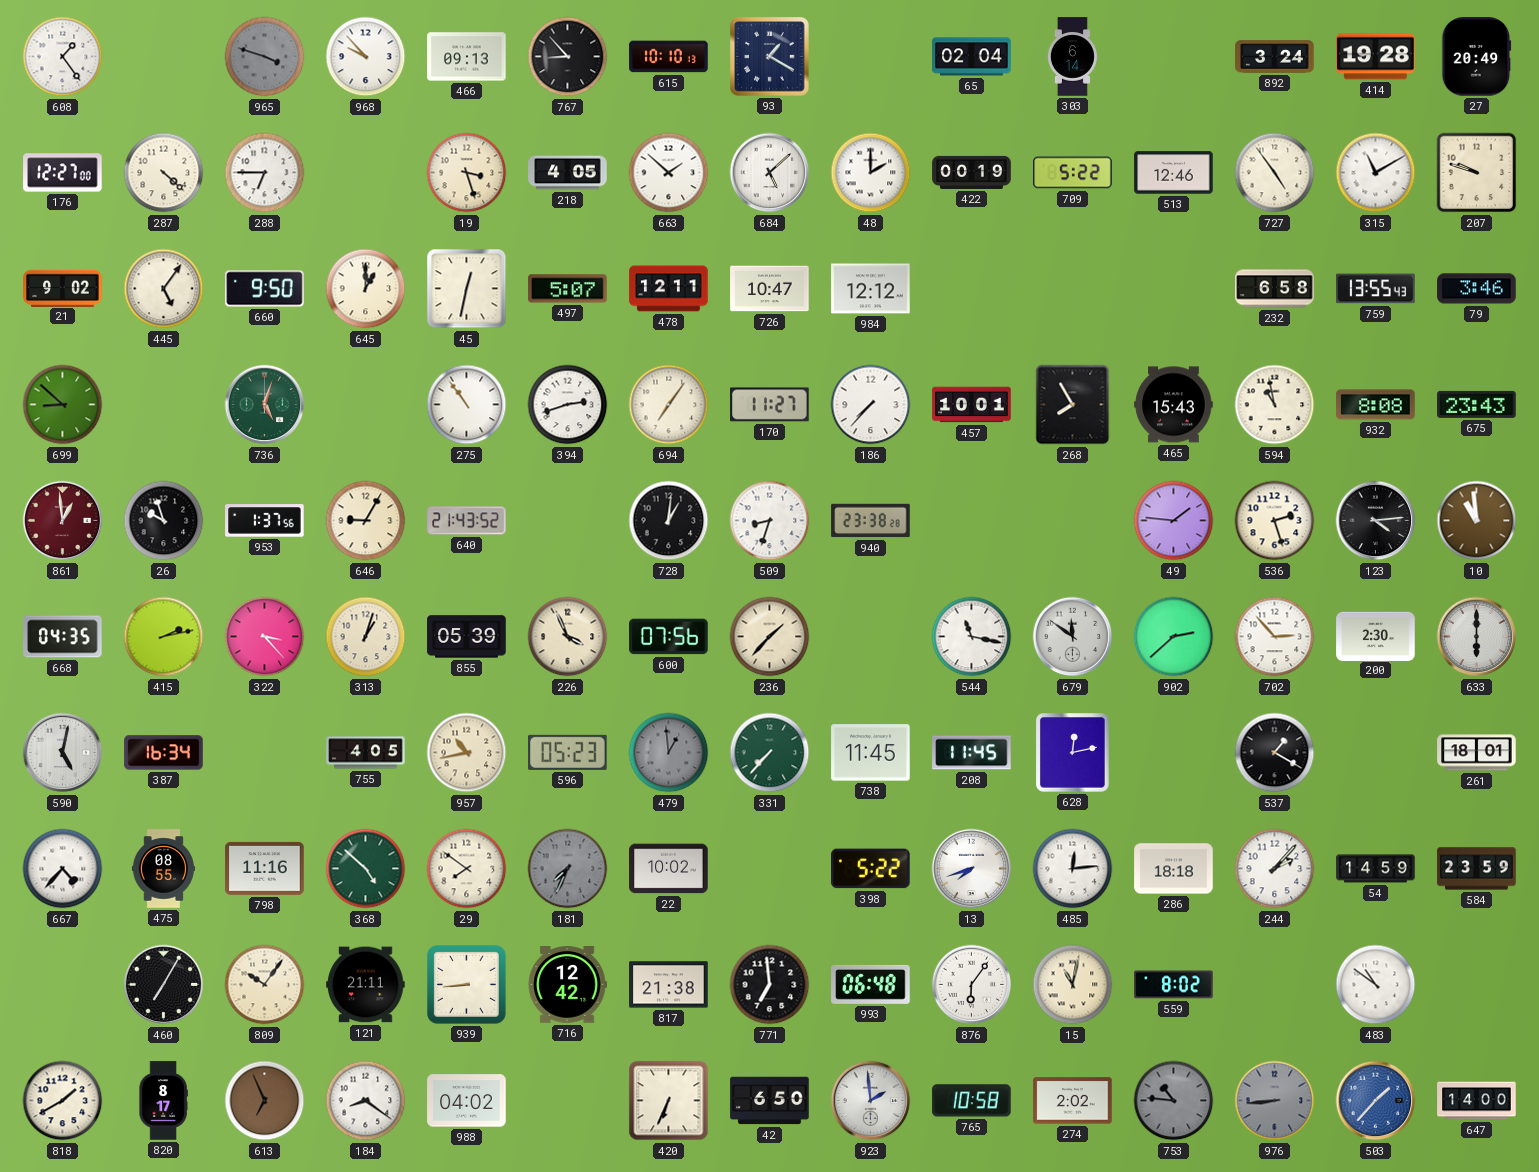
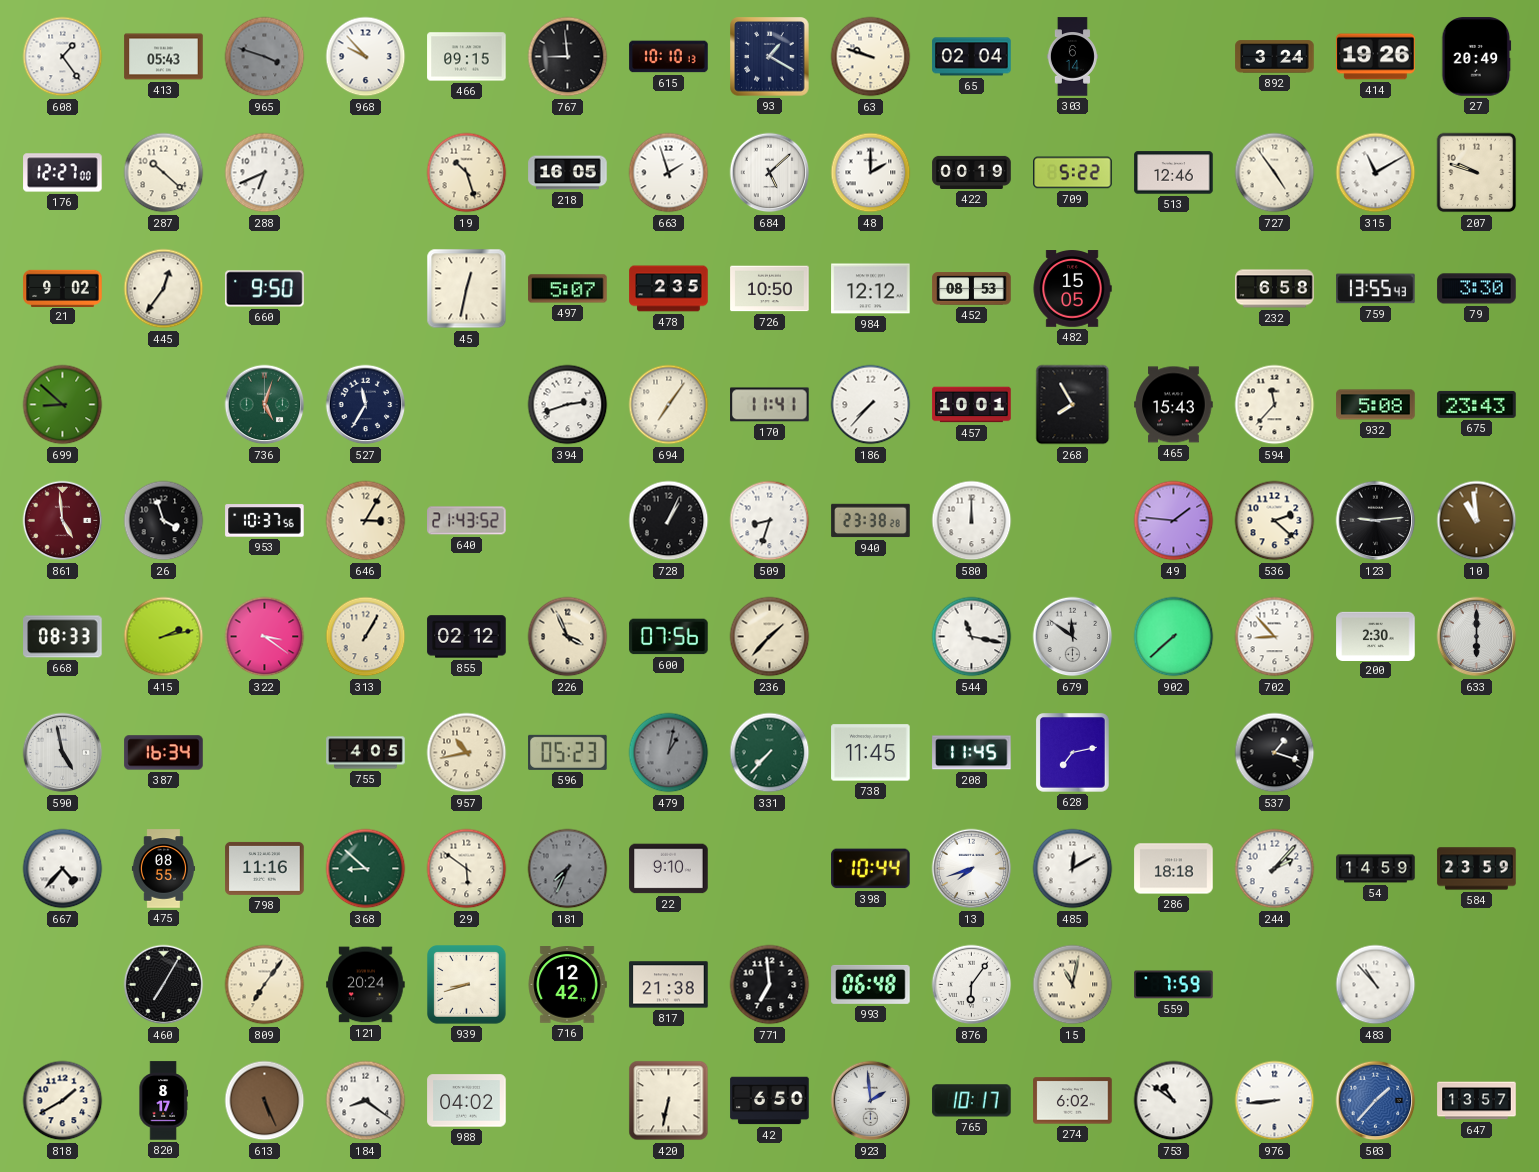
413: none -> 05:43
466: 09:13 -> 09:15
767: 8:53 -> 8:59
63: none -> 9:48
414: 19:28 -> 19:26
287: 4:22 -> 10:22
288: 6:45 -> 6:41
19: 3:27 -> 10:27
218: 4:05 -> 16:05
663: 1:52 -> 1:57
445: 5:06 -> 12:36
645: 1:00 -> none
478: 12:11 -> 2:35
726: 10:47 -> 10:50
452: none -> 08:53
482: none -> 15:05
79: 3:46 -> 3:30
527: none -> 11:35
275: 10:54 -> none
170: 11:27 -> 11:41
594: 10:58 -> 11:37
932: 8:08 -> 5:08
861: 12:59 -> 4:59
26: 9:57 -> 3:57
953: 1:37 -> 10:37
646: 9:05 -> 3:05
728: 1:01 -> 1:04
580: none -> 12:00
536: 2:27 -> 2:22
123: 4:14 -> 9:14
668: 04:35 -> 08:33
322: 3:23 -> 3:21
313: 1:03 -> 1:05
855: 05:39 -> 02:12
902: 2:38 -> 7:38
702: 2:53 -> 8:53
590: 5:02 -> 4:58
479: 12:59 -> 1:02
628: 12:13 -> 7:13
537: 1:20 -> 1:18
261: 18:01 -> none
368: 4:52 -> 8:52
29: 7:51 -> 5:51
22: 10:02 -> 9:10
398: 5:22 -> 10:44
485: 12:14 -> 12:10
809: 10:06 -> 7:06
121: 21:11 -> 20:24
939: 8:44 -> 8:42
559: 8:02 -> 7:59
483: 10:51 -> 10:53
613: 6:56 -> 5:26
420: 6:34 -> 6:32
765: 10:58 -> 10:17
274: 2:02 -> 6:02
753: 10:46 -> 10:51
753 dial: grey -> white
976 dial: grey -> white
647: 14:00 -> 13:57
